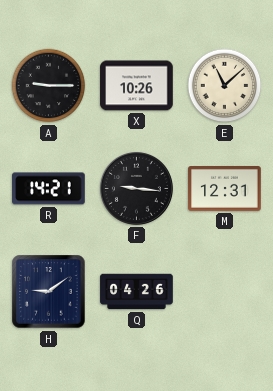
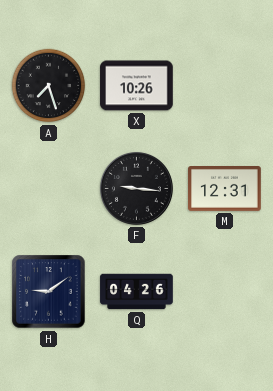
A: 9:15 -> 7:27
E: 11:08 -> none
R: 14:21 -> none
